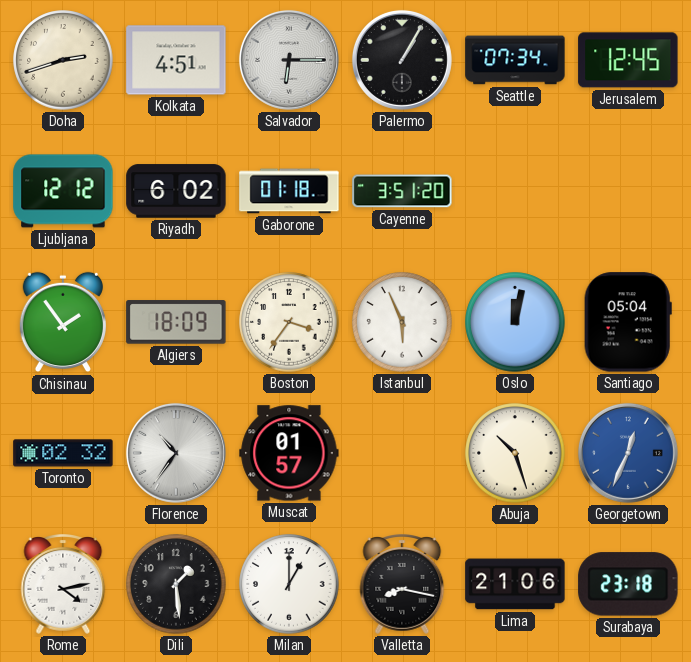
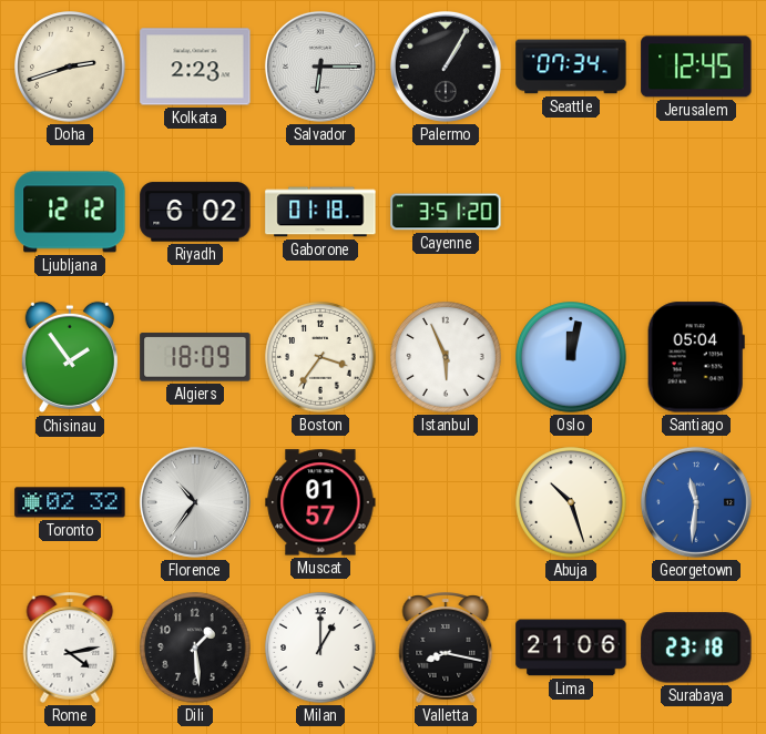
Kolkata: 4:51 -> 2:23
Georgetown: 12:34 -> 11:31
